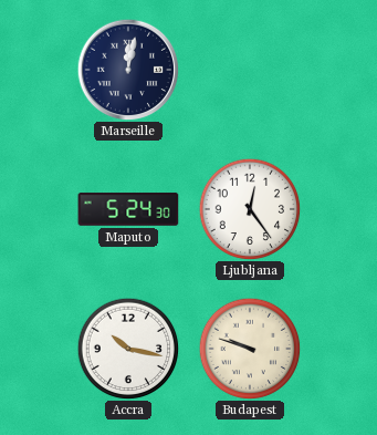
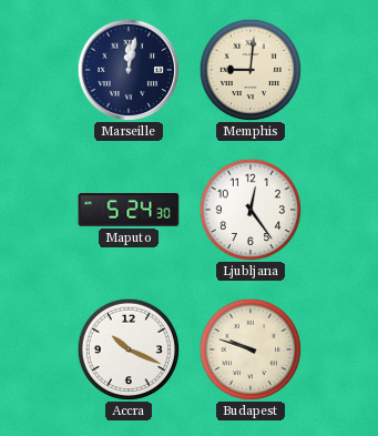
Memphis: none -> 9:01
Accra: 10:17 -> 10:19
